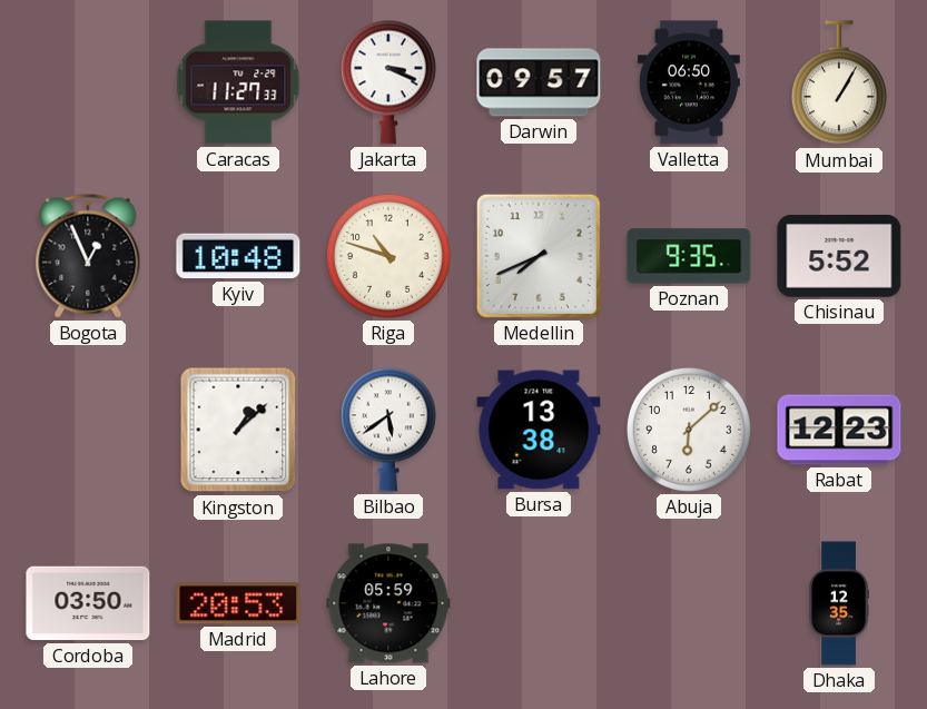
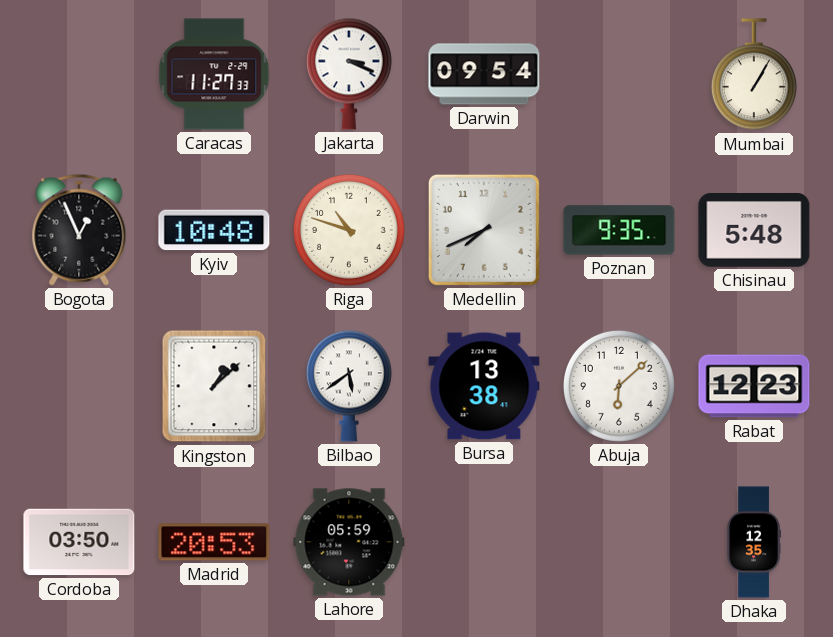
Darwin: 09:57 -> 09:54
Valletta: 06:50 -> none
Chisinau: 5:52 -> 5:48
